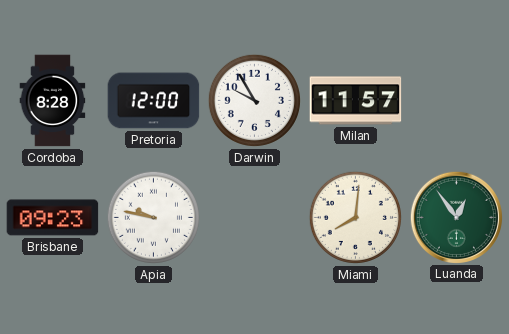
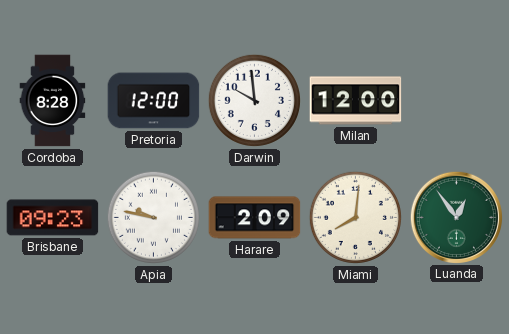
Darwin: 9:55 -> 9:59
Milan: 11:57 -> 12:00
Harare: none -> 2:09
